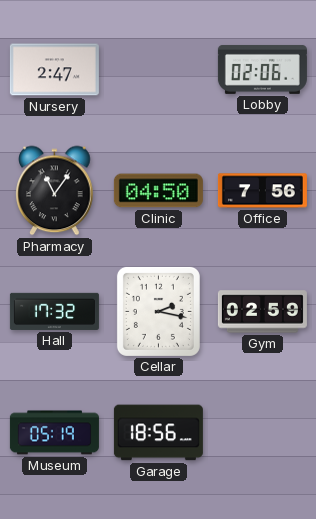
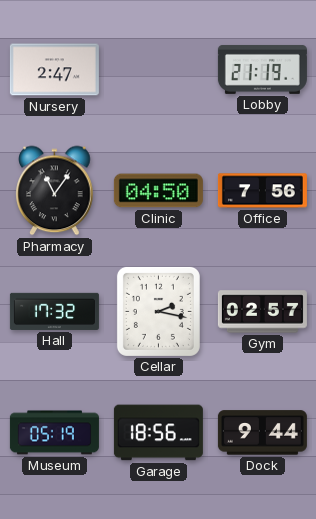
Lobby: 02:06 -> 21:19
Gym: 02:59 -> 02:57
Dock: none -> 9:44
